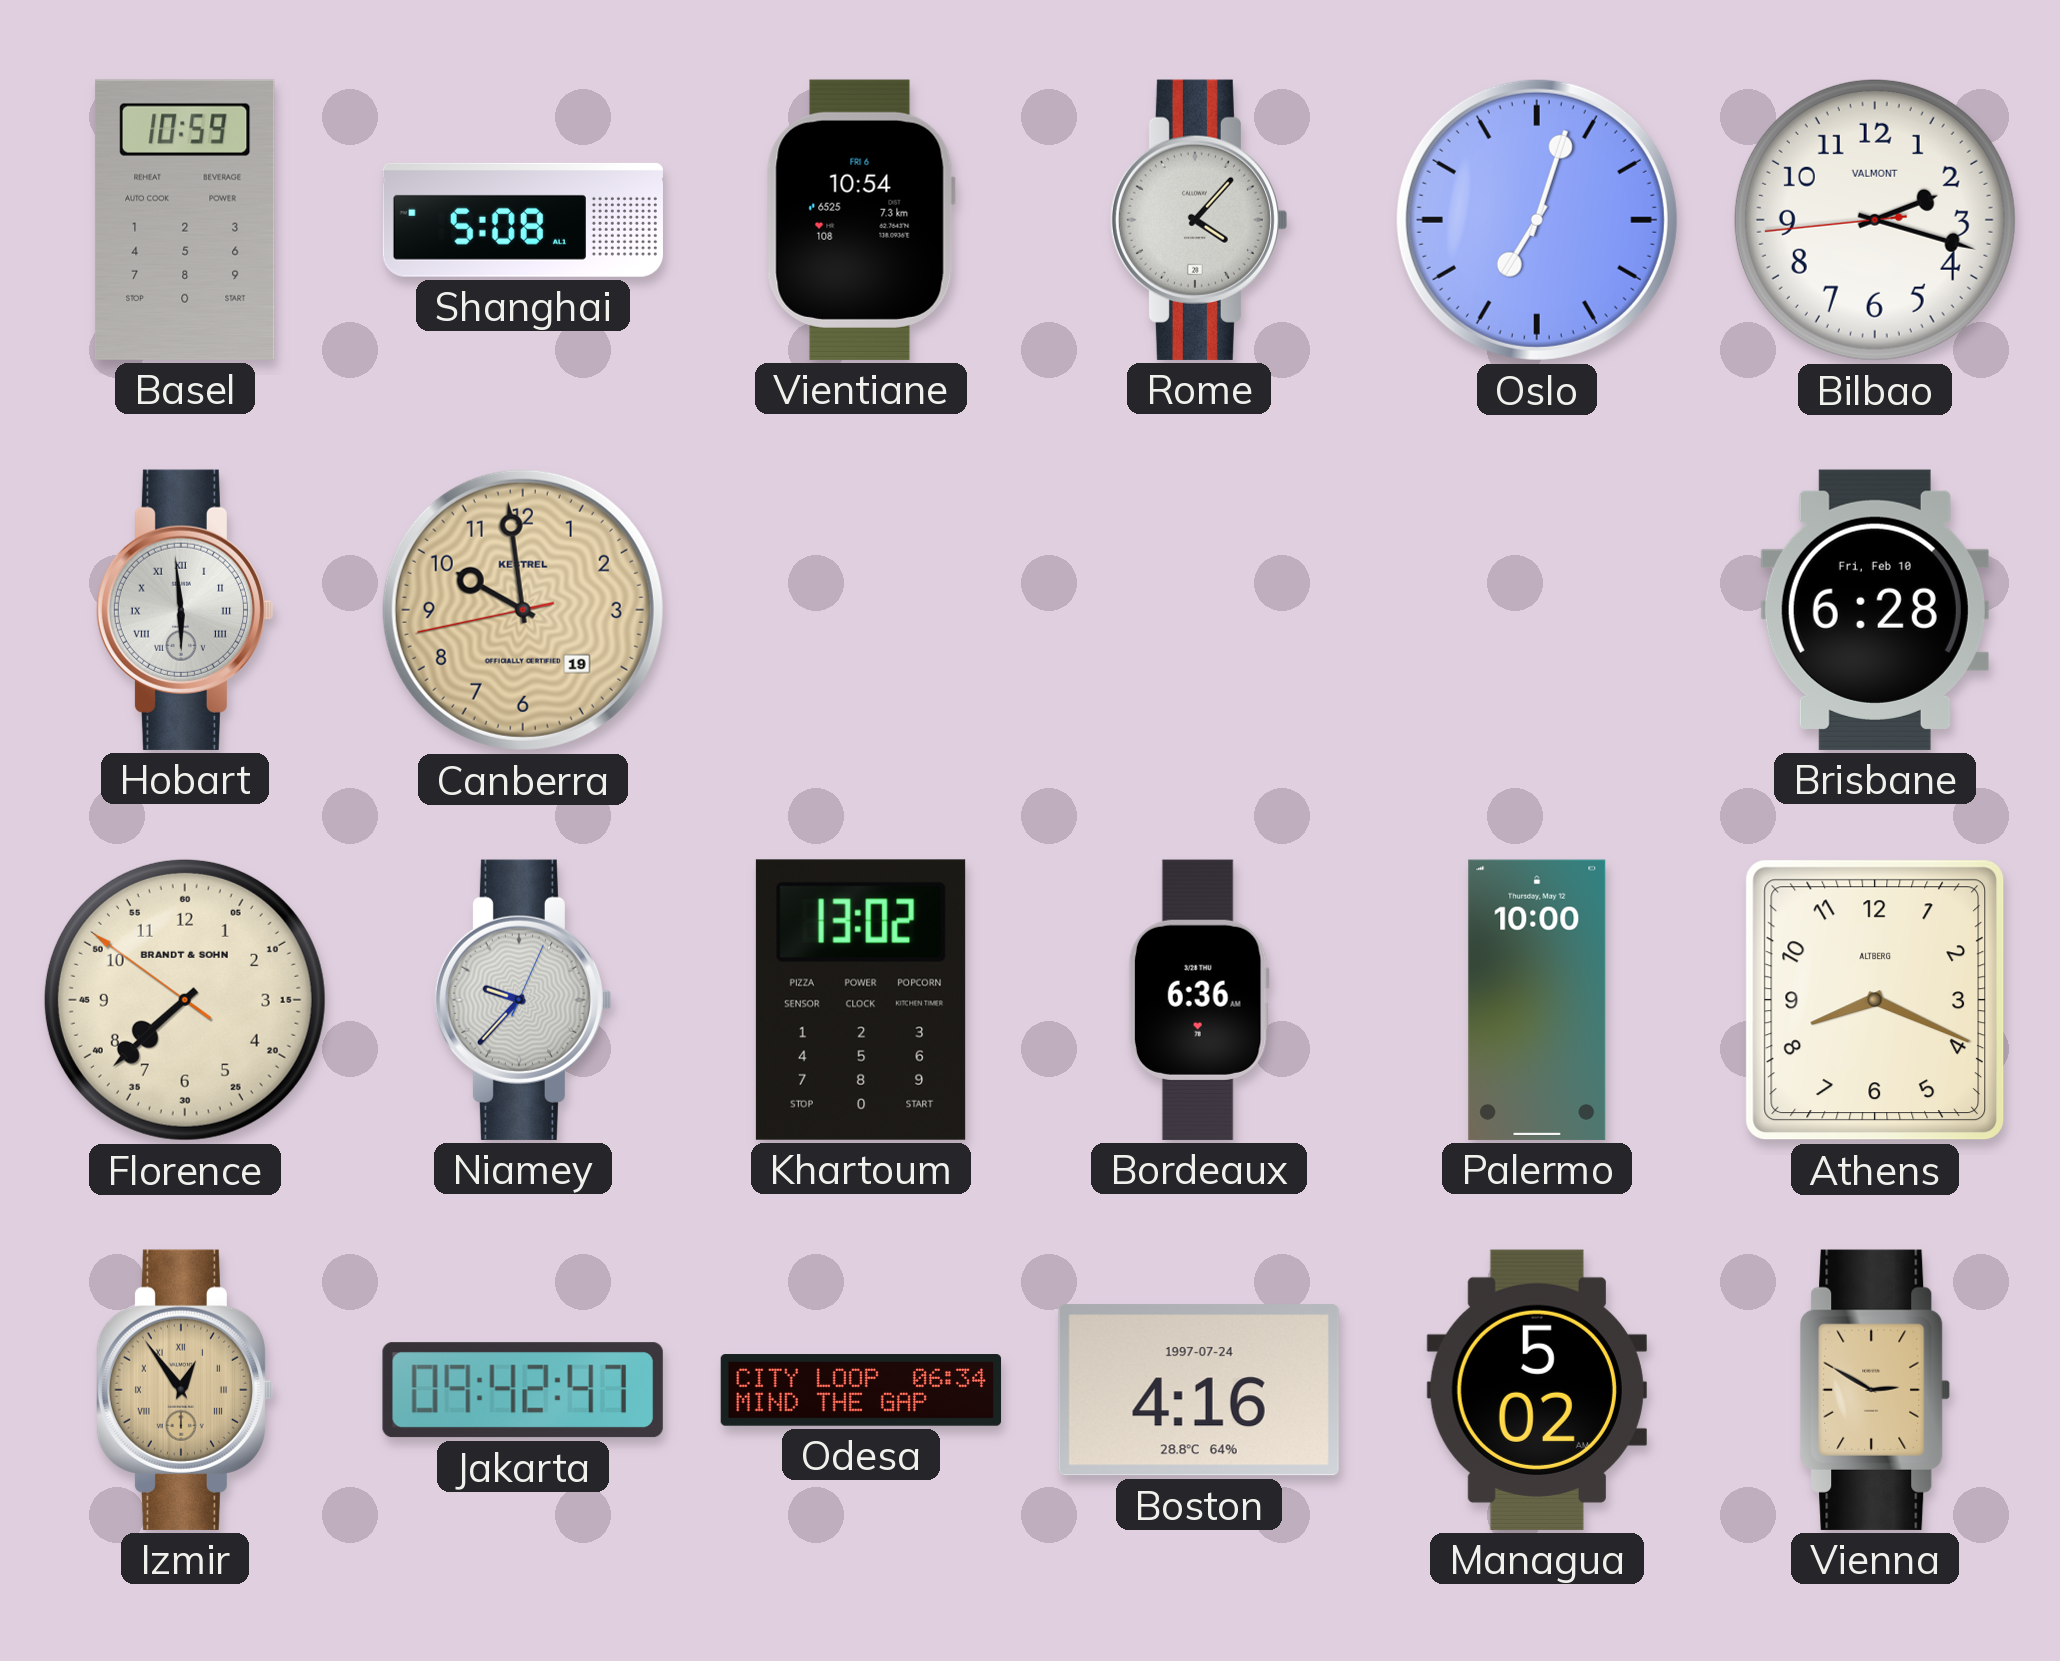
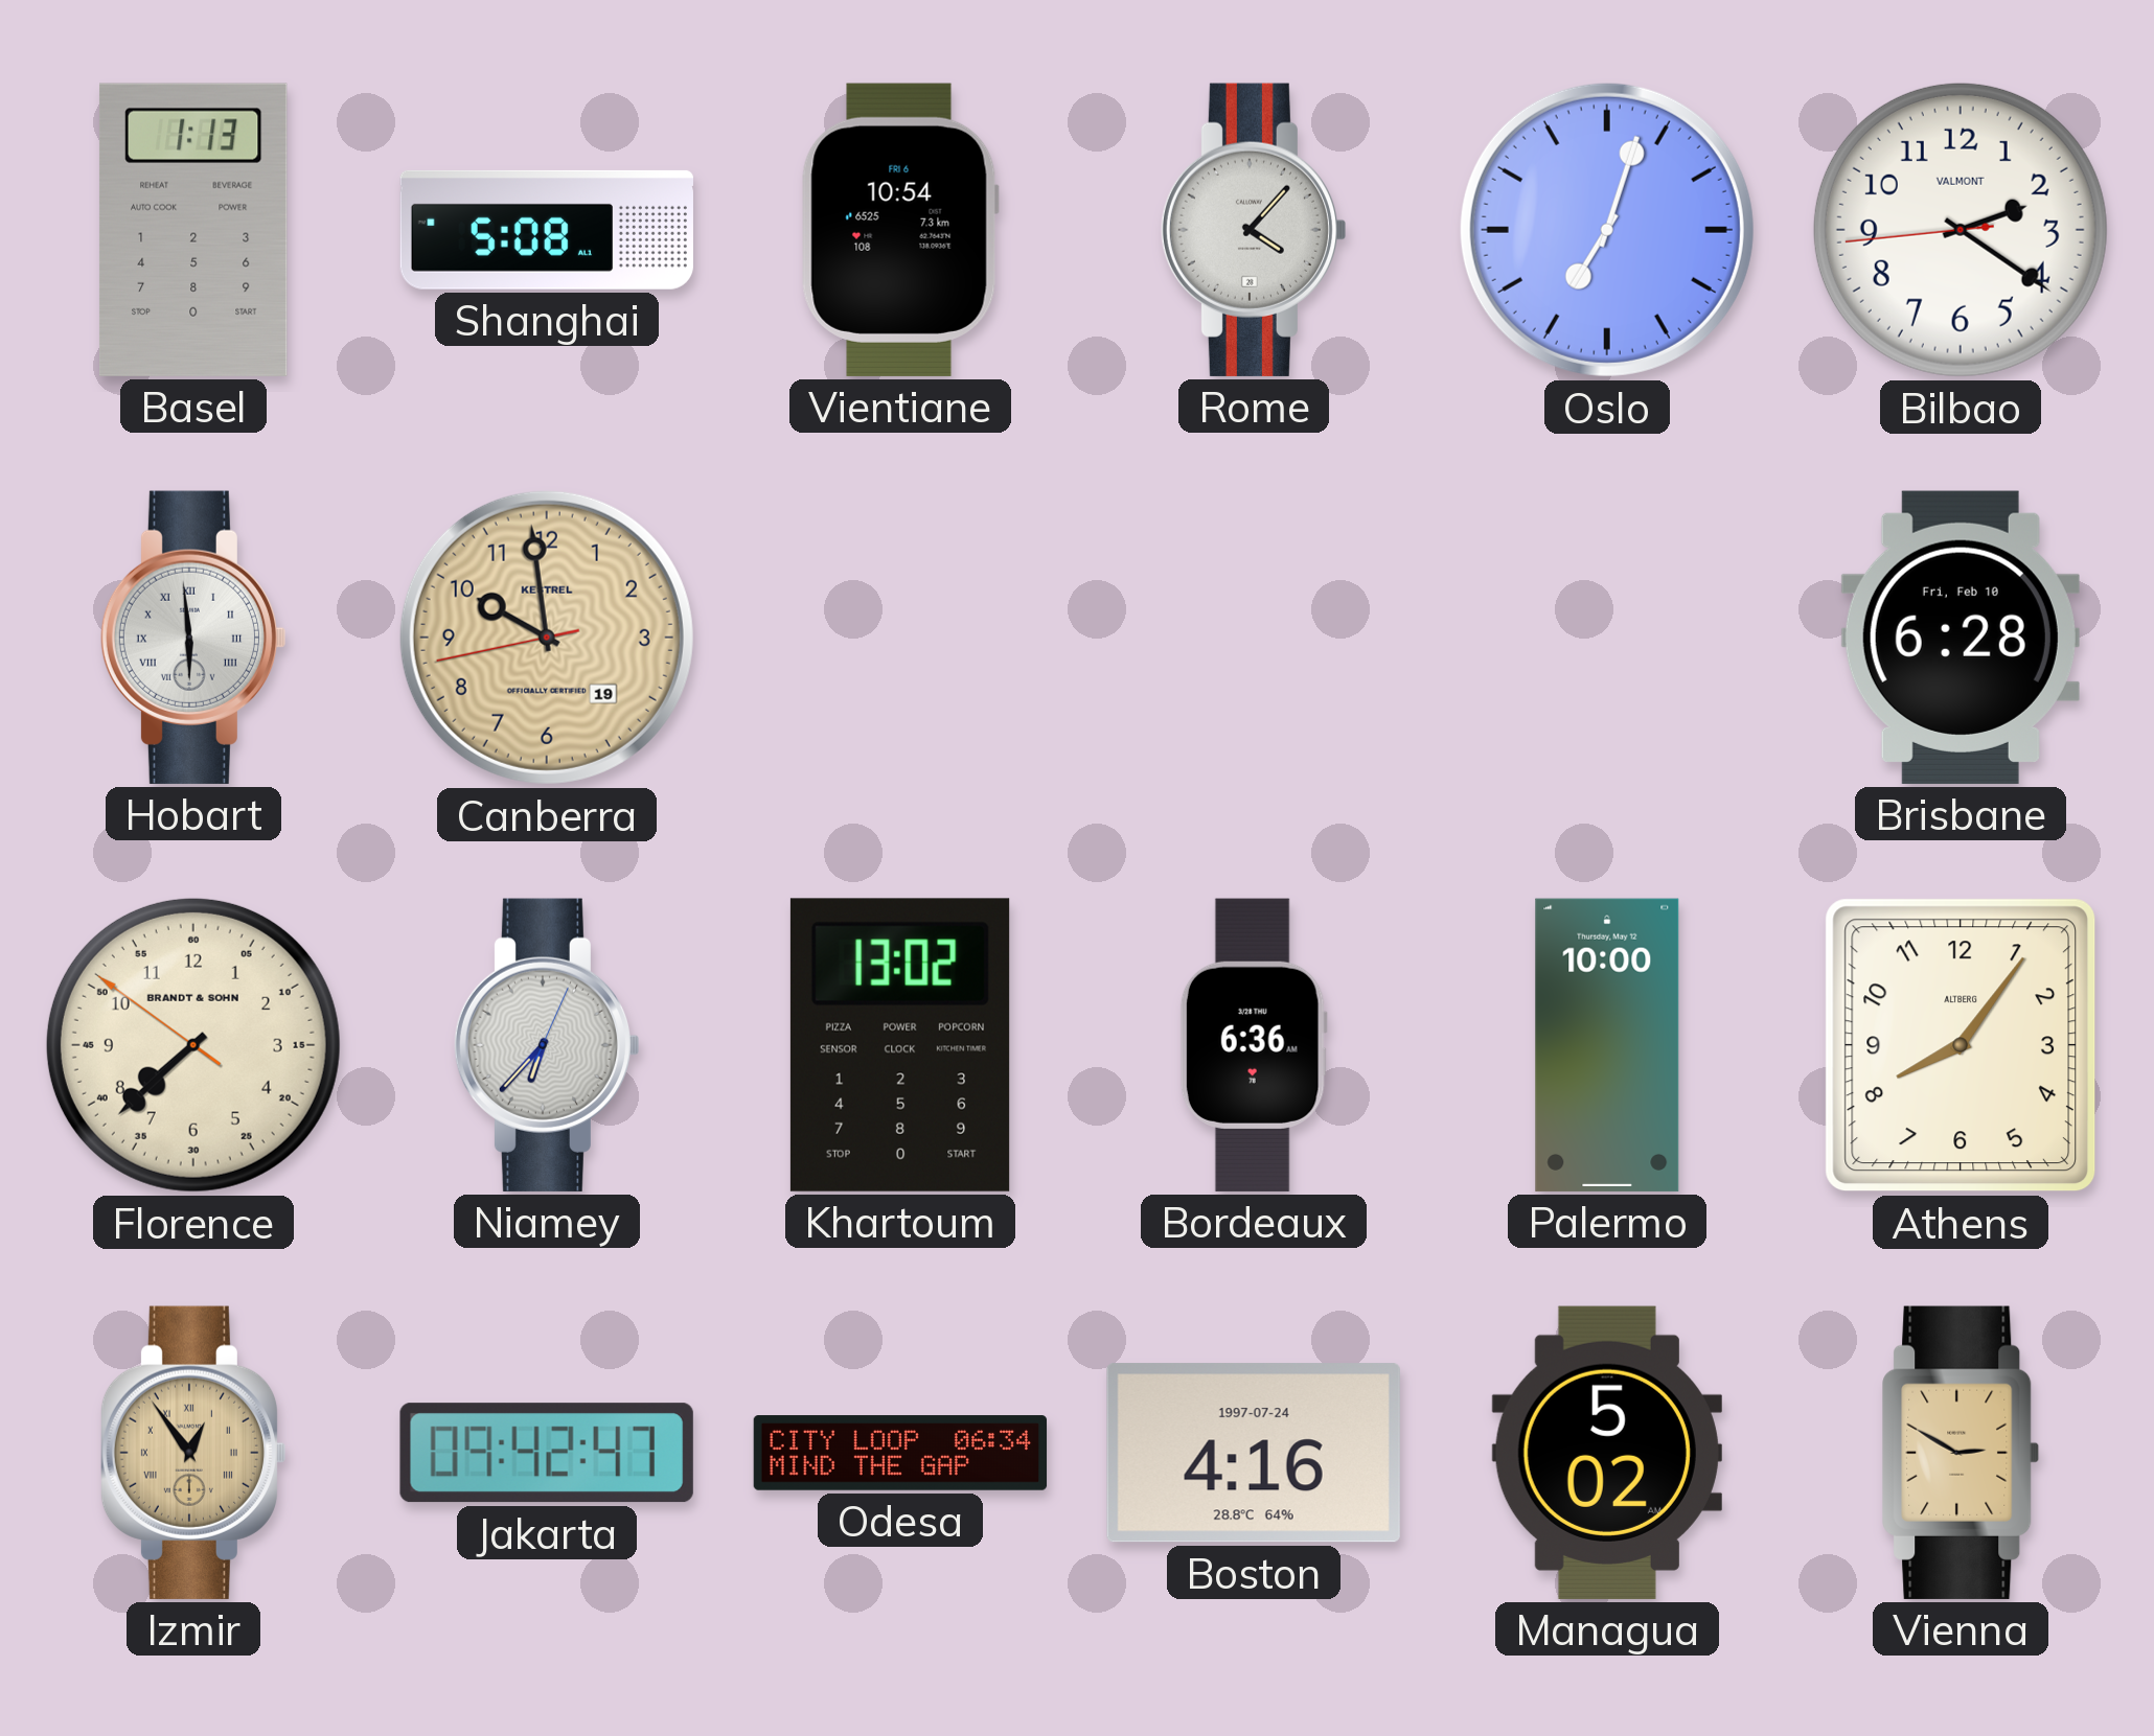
Basel: 10:59 -> 1:13
Bilbao: 2:17 -> 2:20
Niamey: 9:37 -> 6:37
Athens: 8:19 -> 8:06
